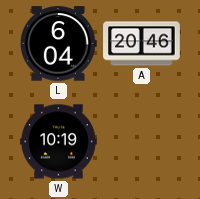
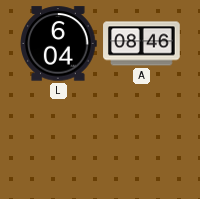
A: 20:46 -> 08:46
W: 10:19 -> none
